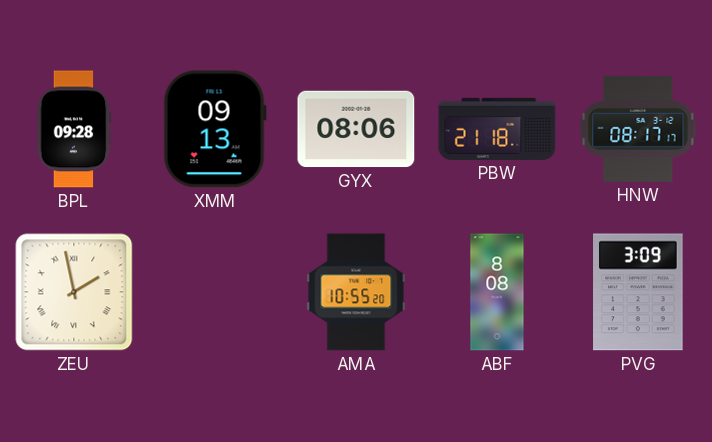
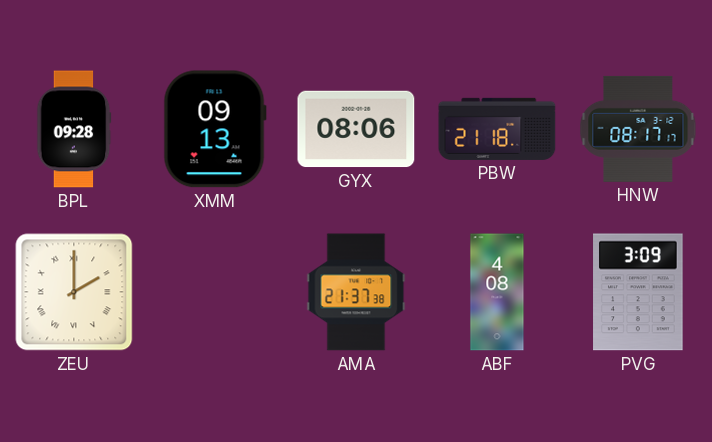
ZEU: 1:58 -> 2:00
AMA: 10:55 -> 21:37
ABF: 8:08 -> 4:08
